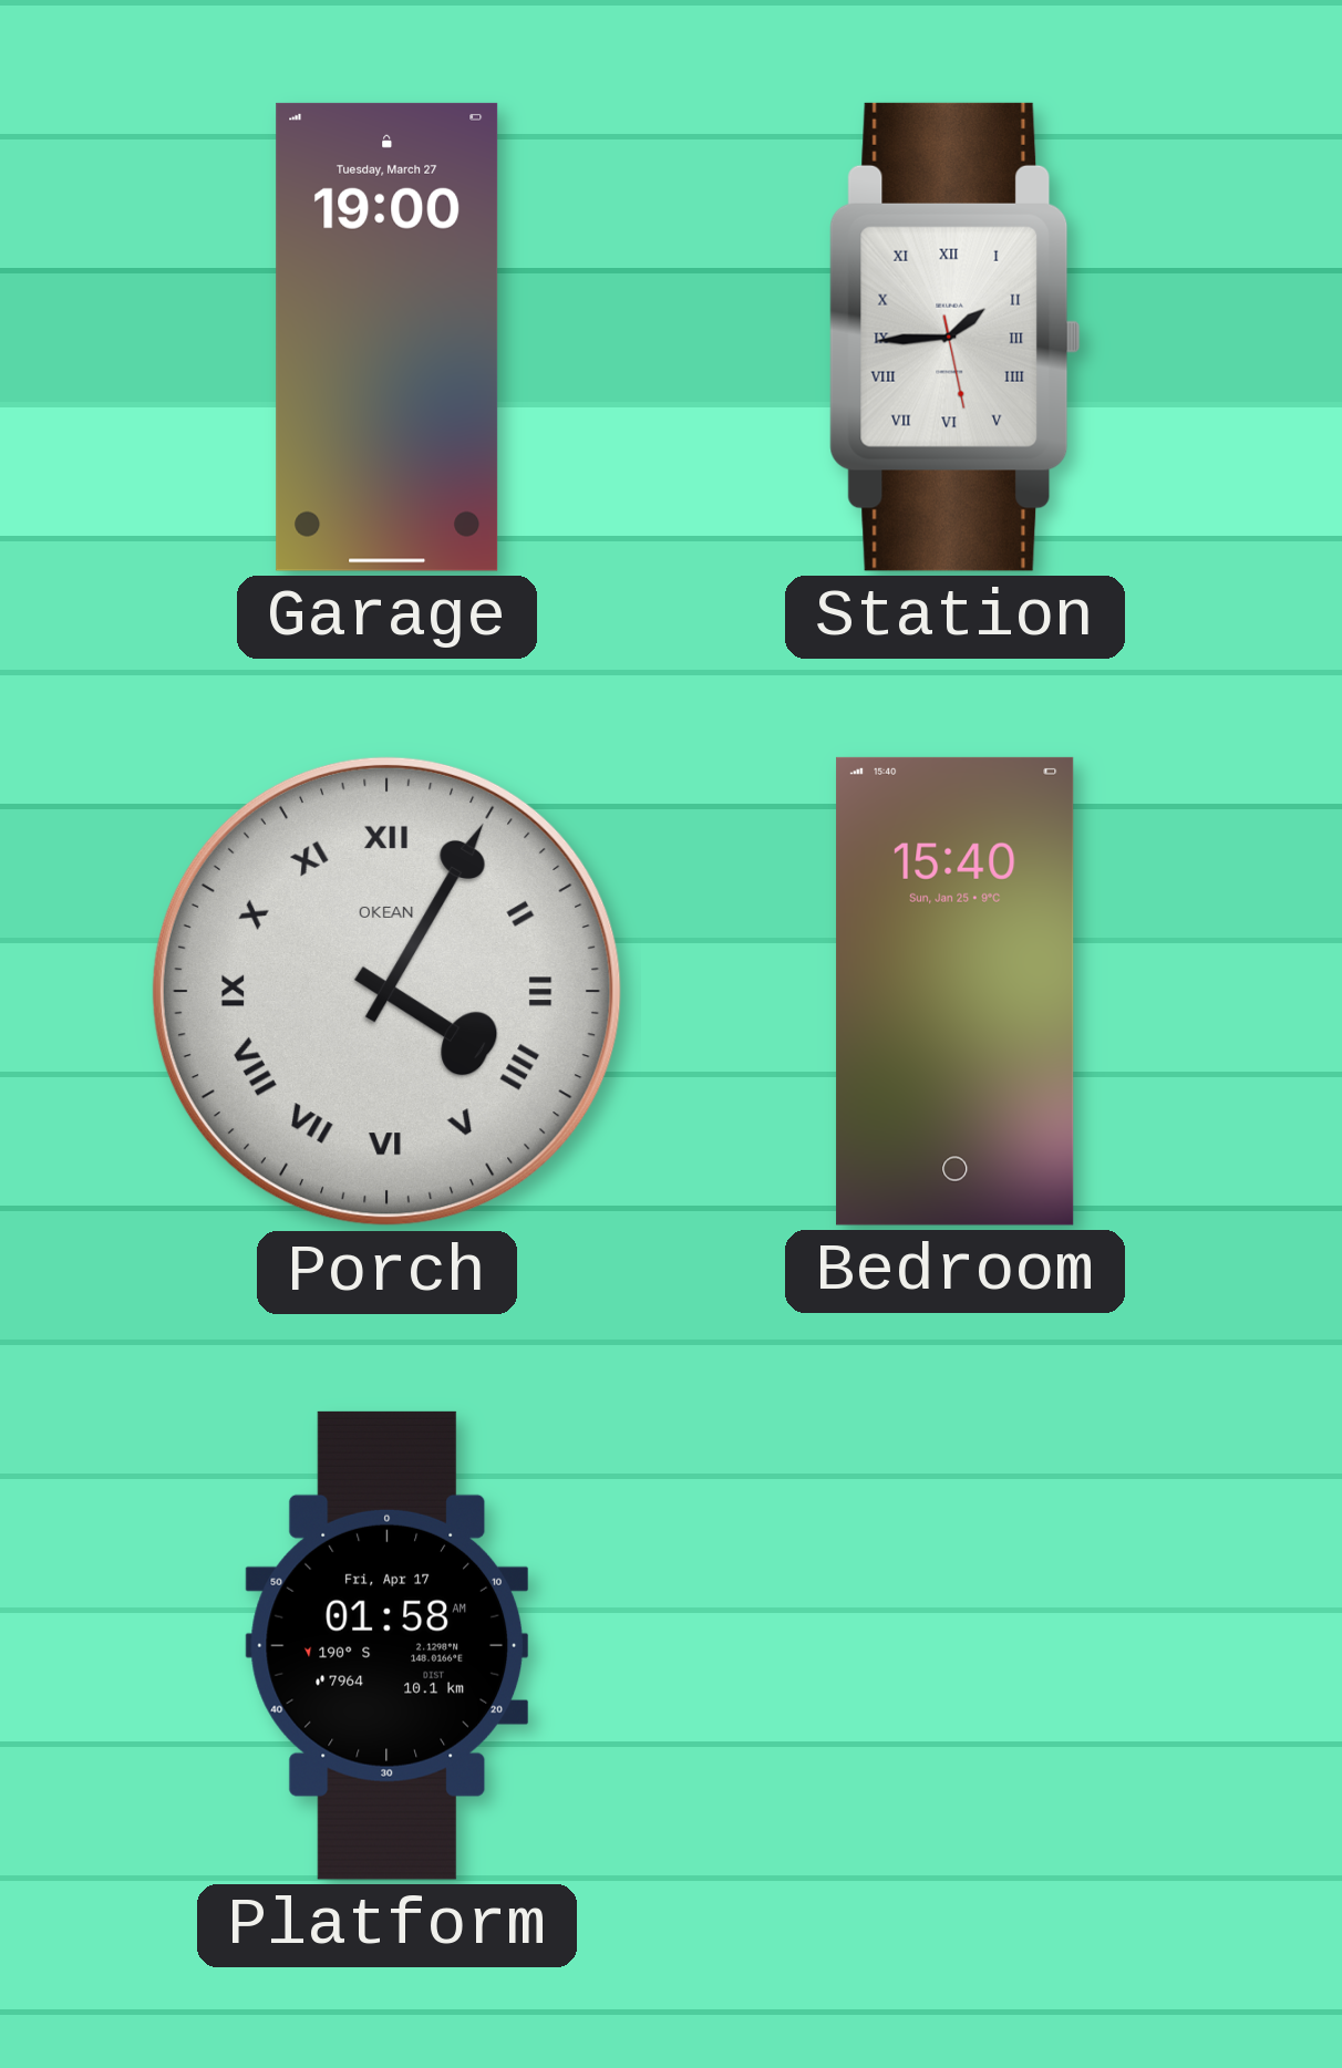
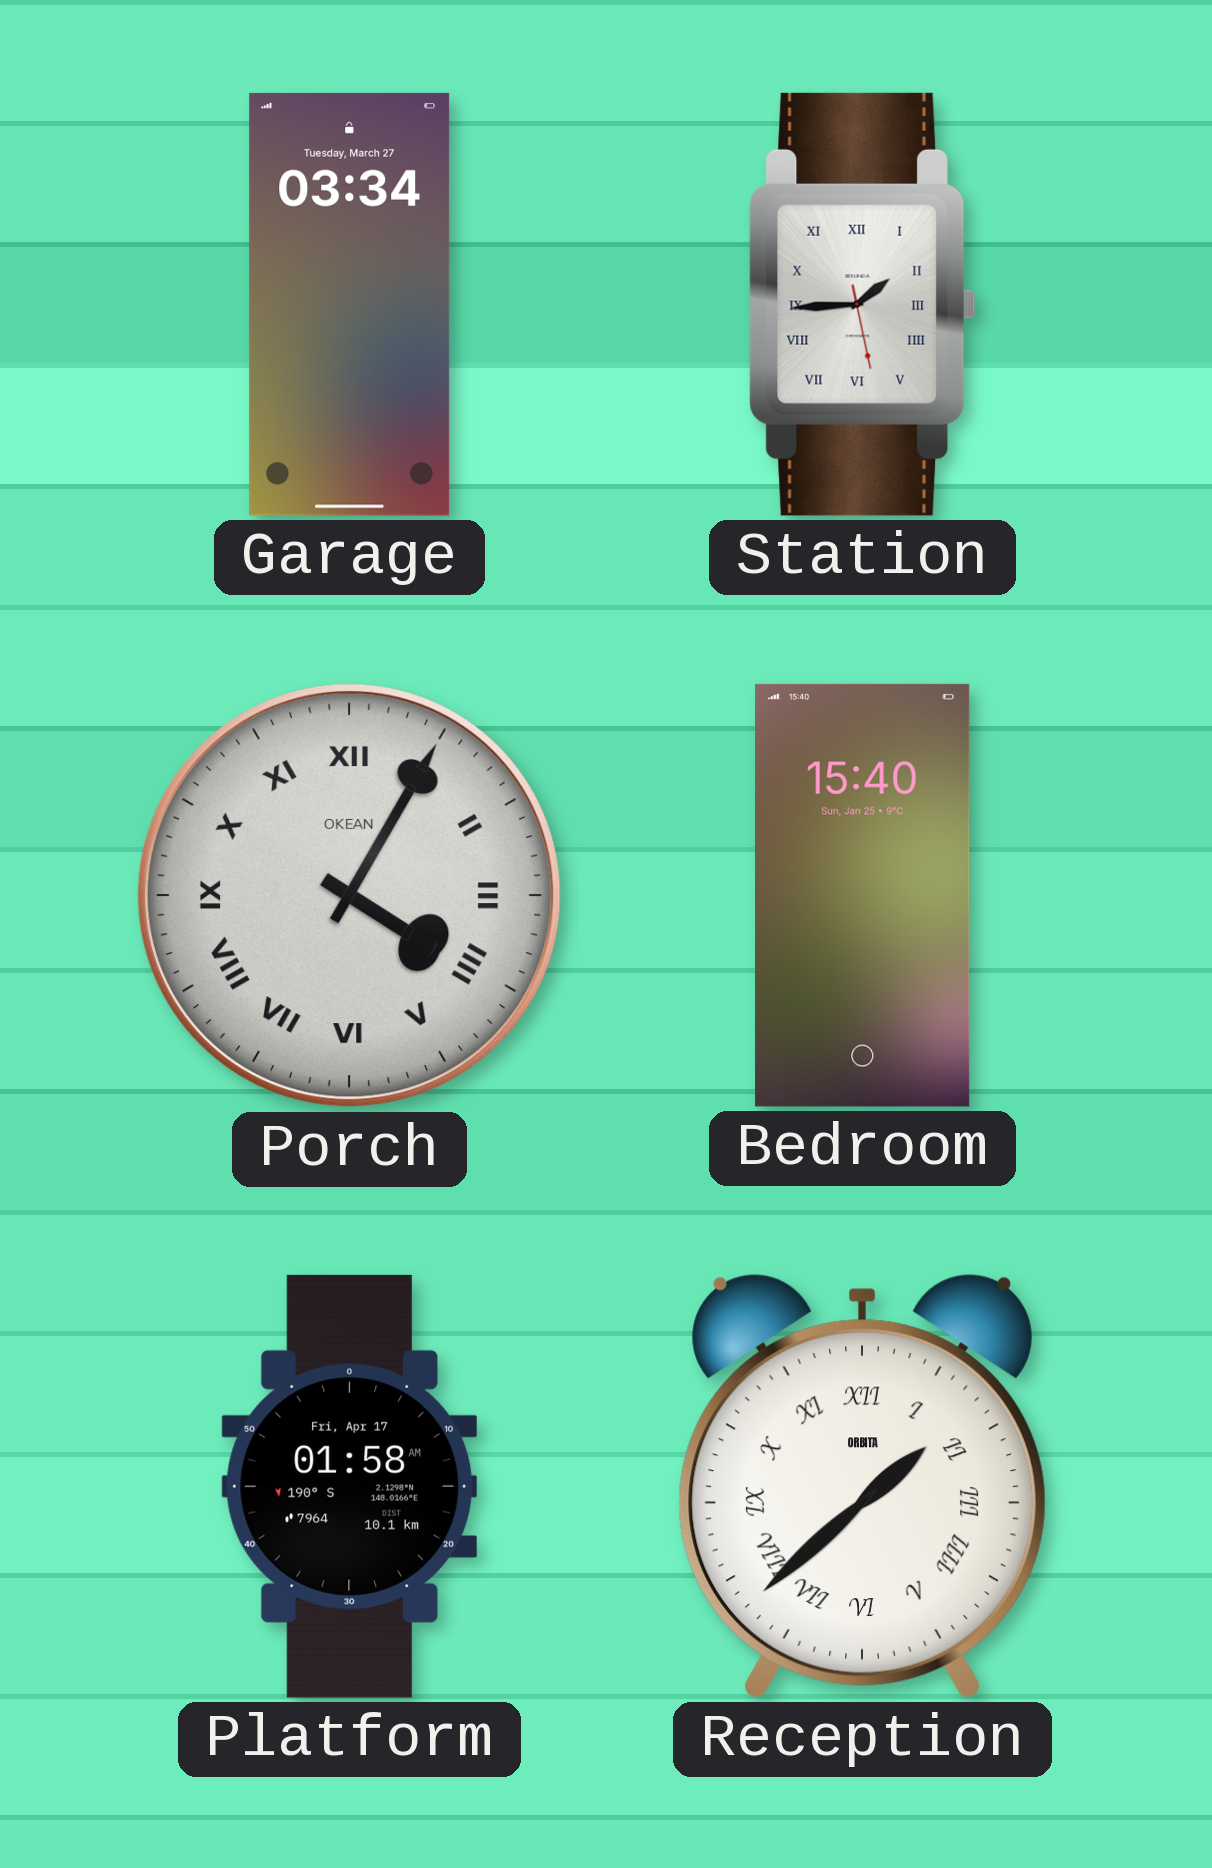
Garage: 19:00 -> 03:34
Reception: none -> 1:38
